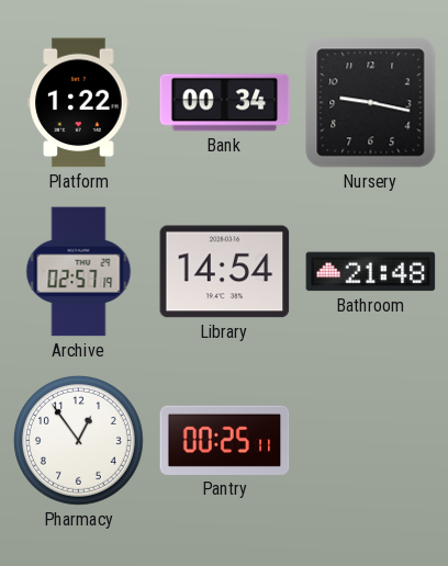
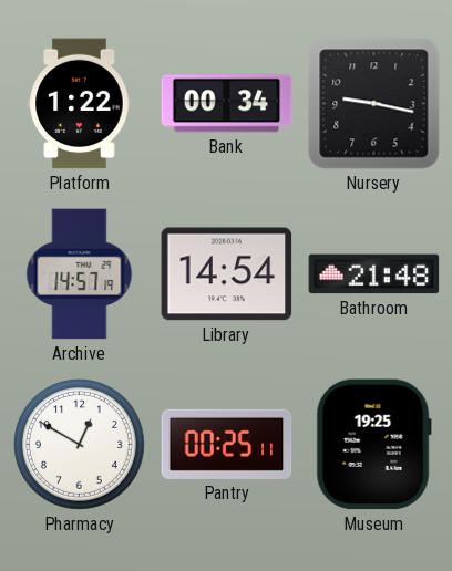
Archive: 02:57 -> 14:57
Pharmacy: 12:54 -> 12:50
Museum: none -> 19:25
